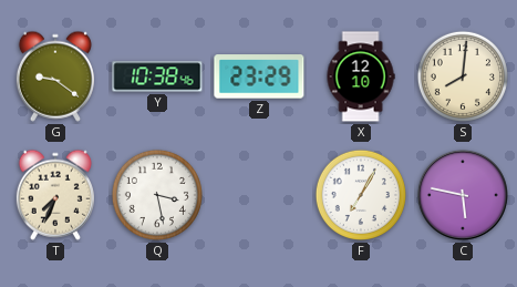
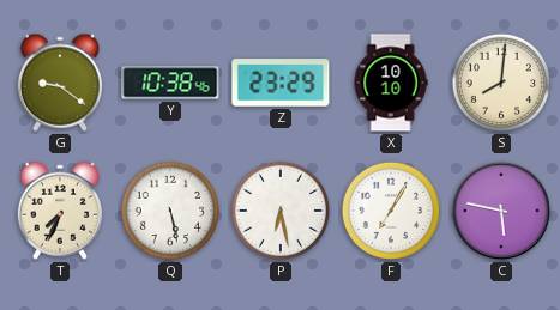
X: 12:10 -> 10:10
Q: 3:28 -> 5:28
P: none -> 6:28
